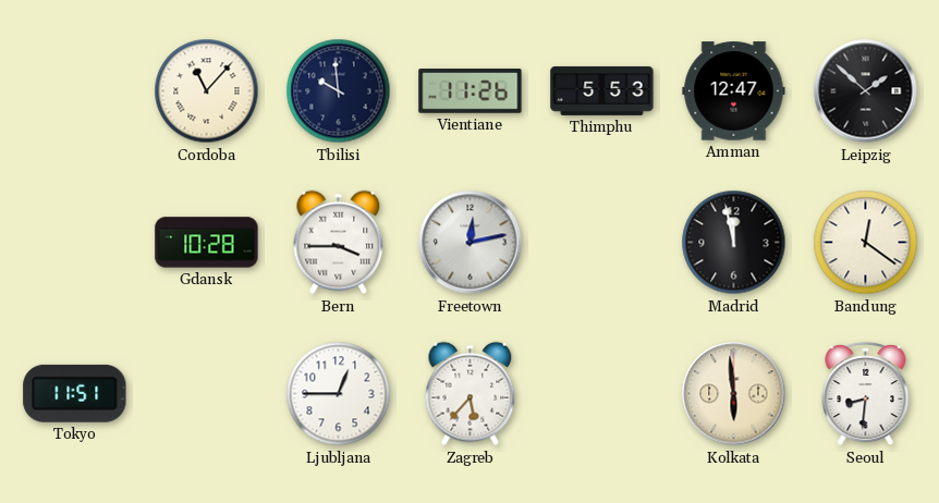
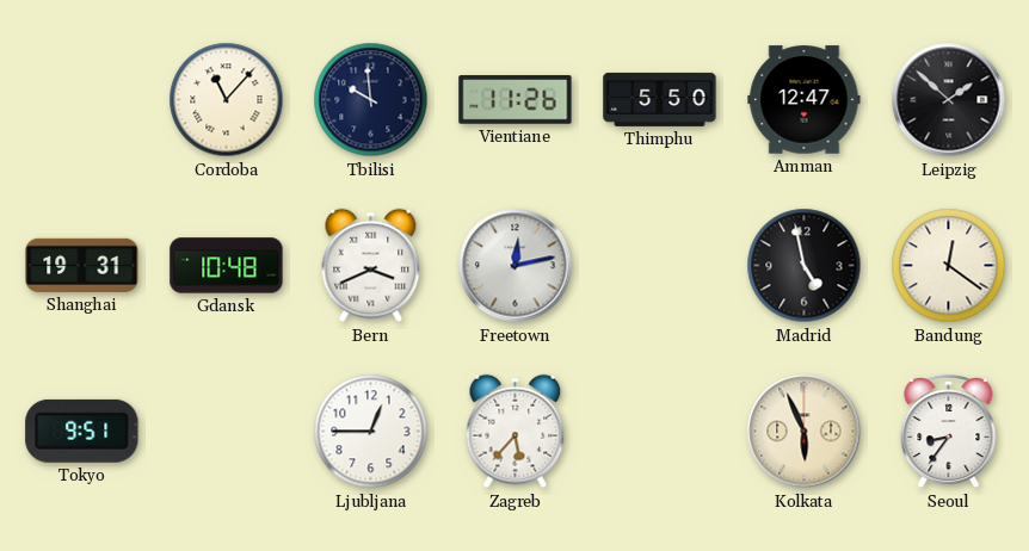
Thimphu: 5:53 -> 5:50
Shanghai: none -> 19:31
Gdansk: 10:28 -> 10:48
Bern: 3:45 -> 3:41
Madrid: 11:58 -> 4:58
Tokyo: 11:51 -> 9:51
Kolkata: 5:59 -> 5:56
Seoul: 8:31 -> 8:36
